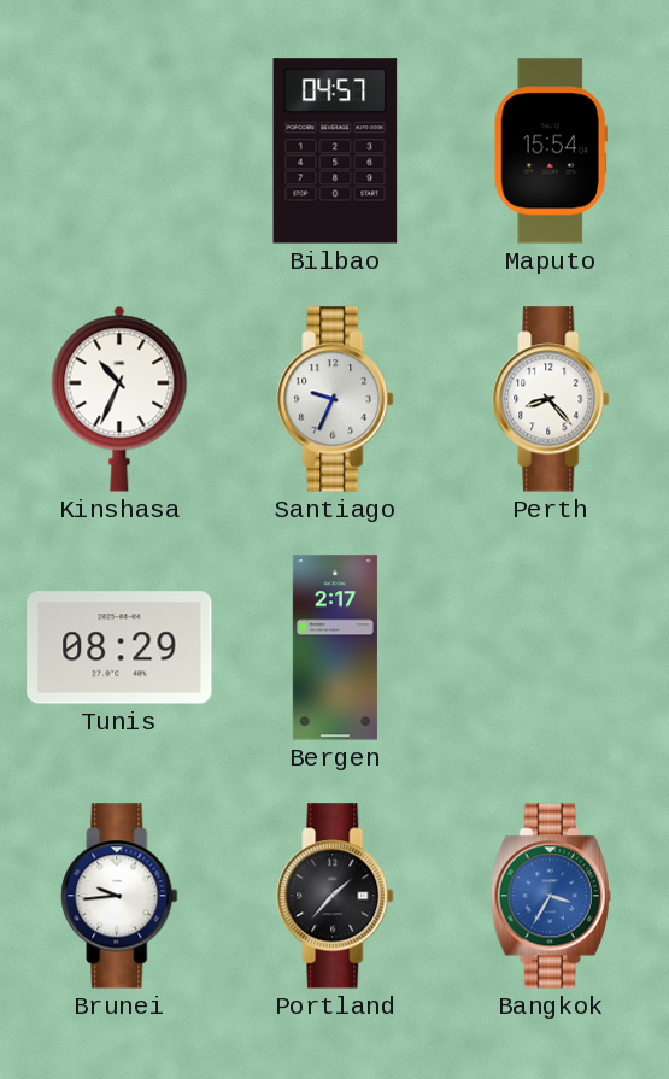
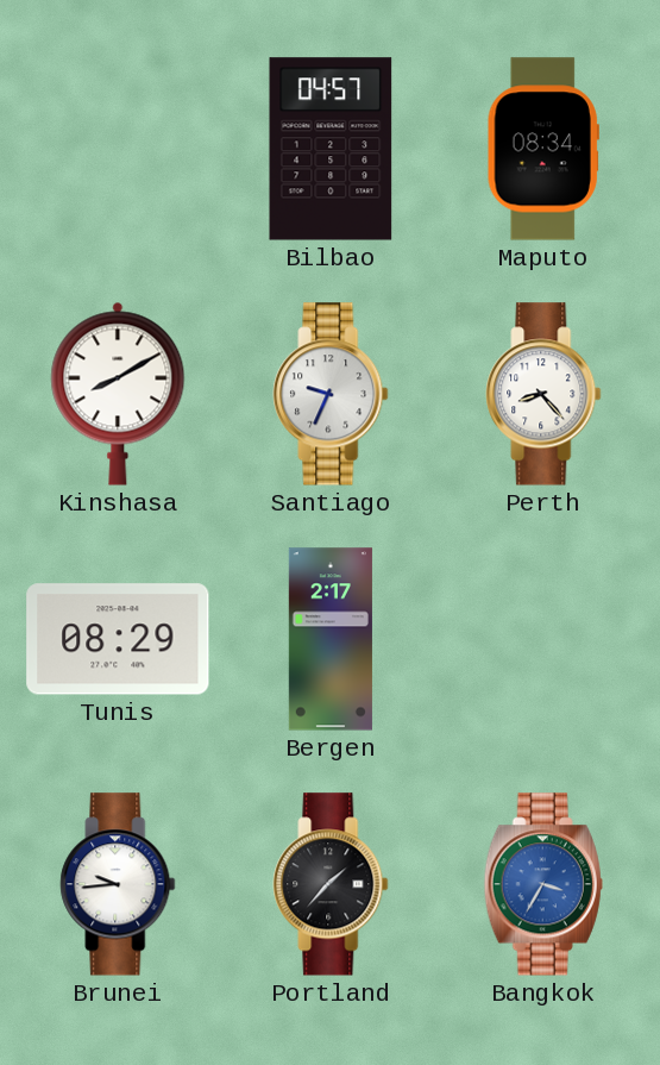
Maputo: 15:54 -> 08:34
Kinshasa: 10:34 -> 8:10
